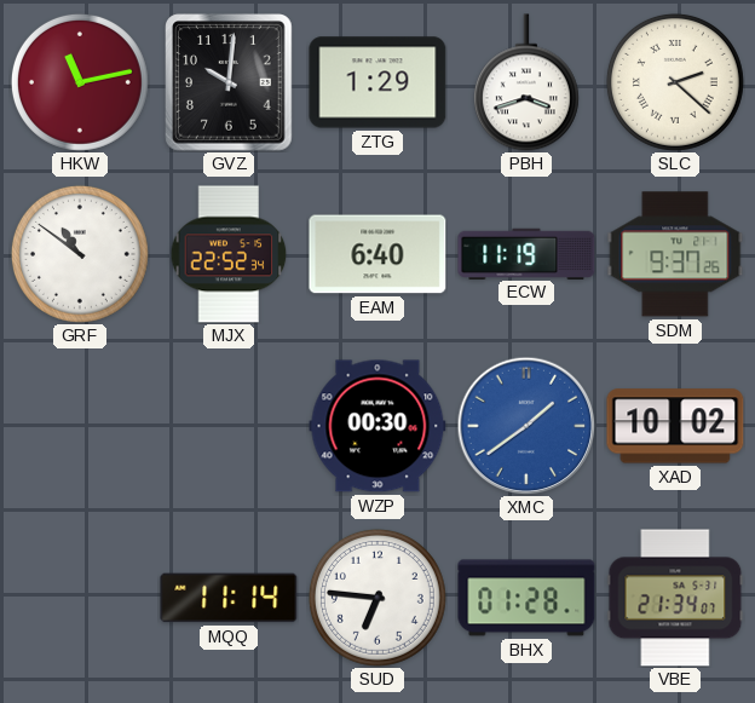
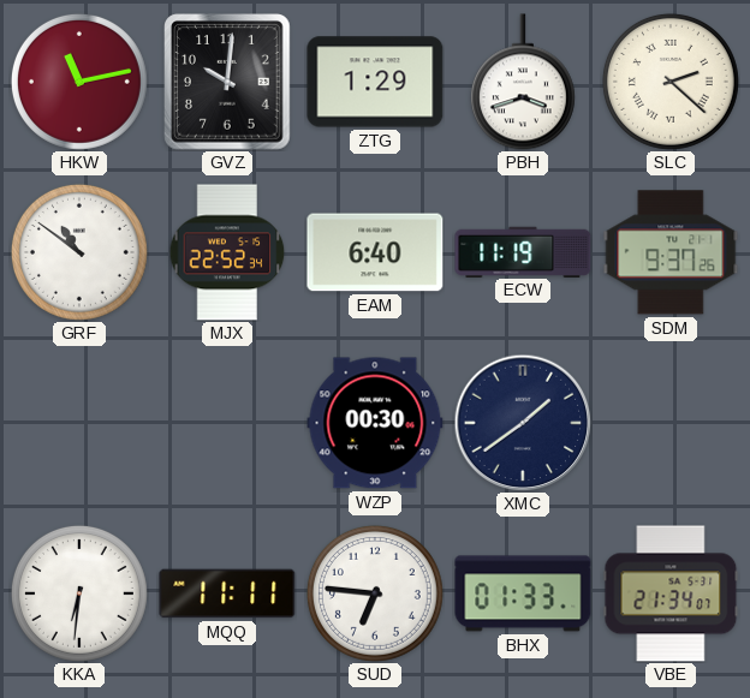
XMC dial: blue -> navy
XAD: 10:02 -> none
KKA: none -> 6:31
MQQ: 11:14 -> 11:11
BHX: 01:28 -> 01:33
